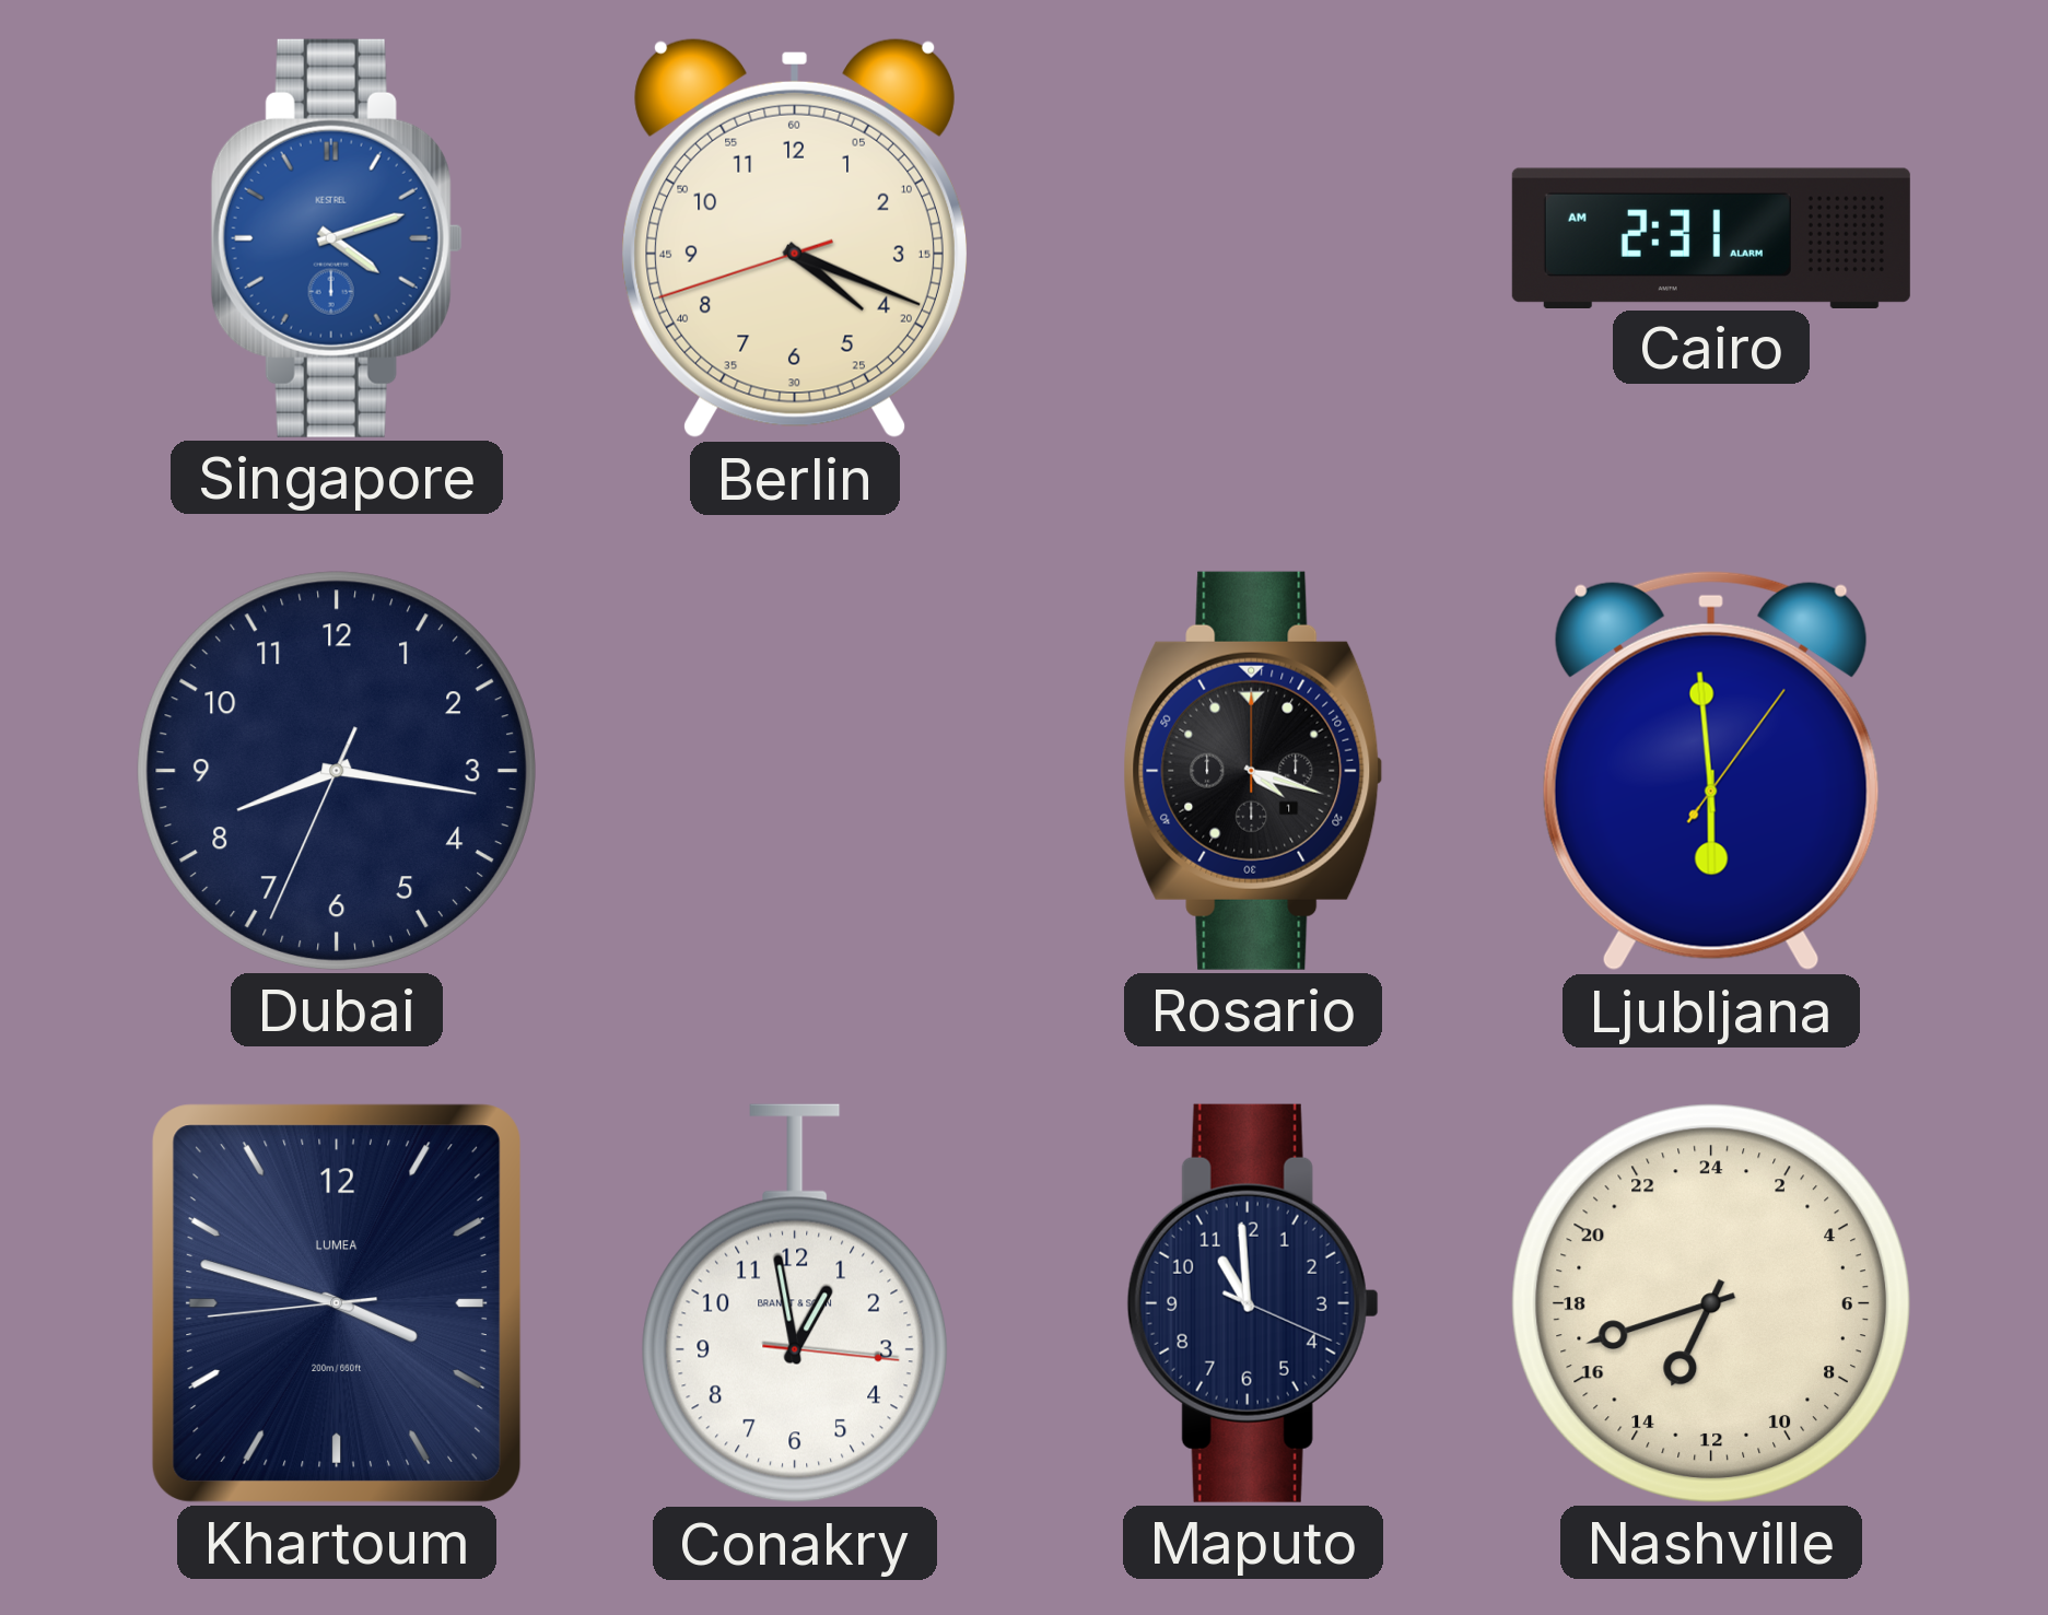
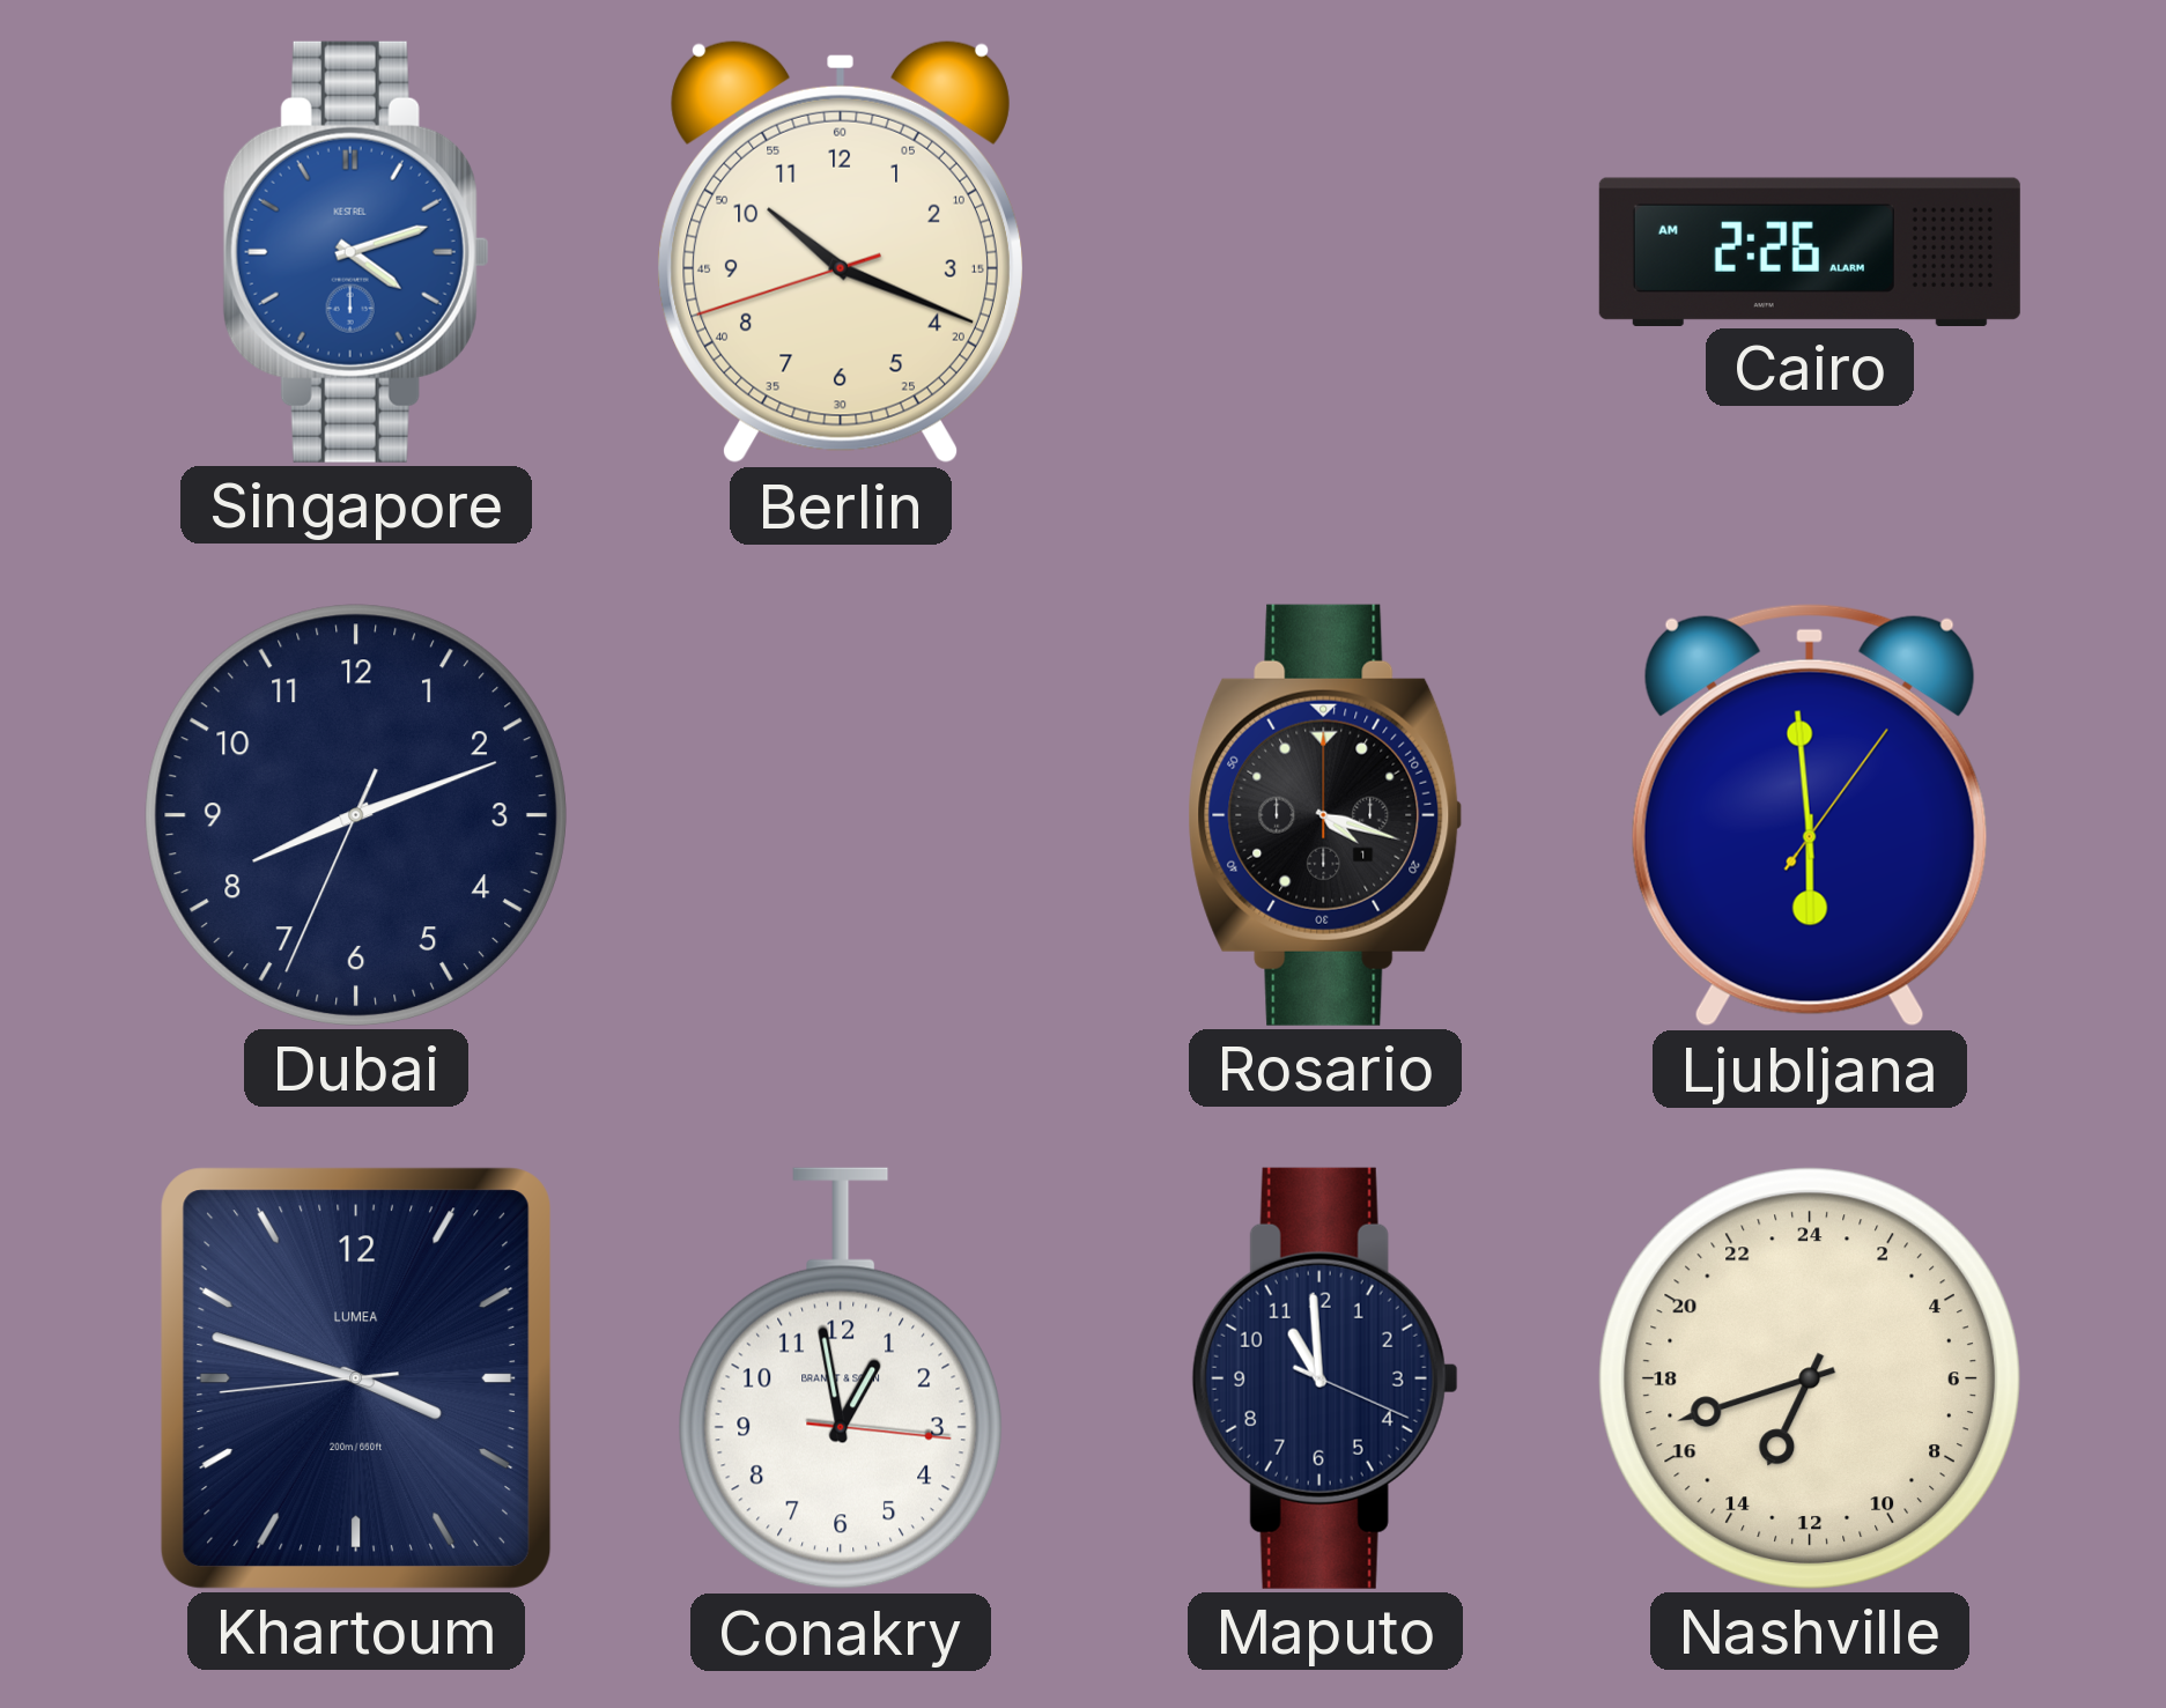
Berlin: 4:18 -> 10:18
Cairo: 2:31 -> 2:26
Dubai: 8:16 -> 8:11
